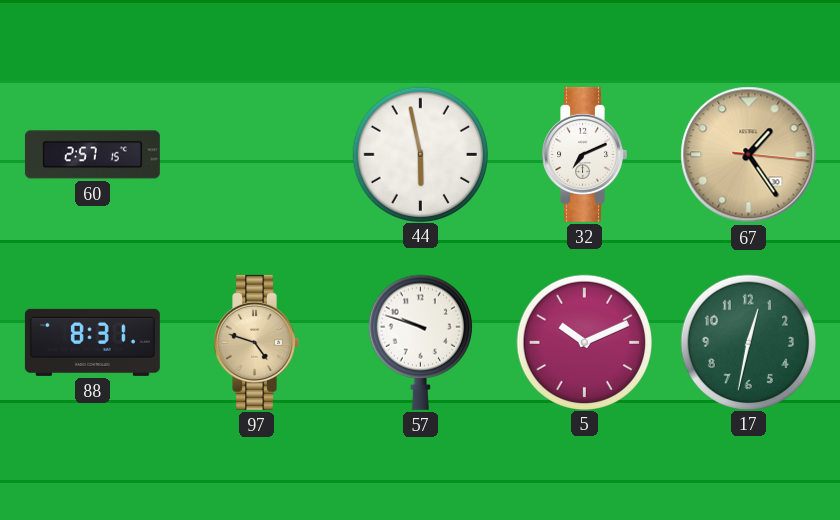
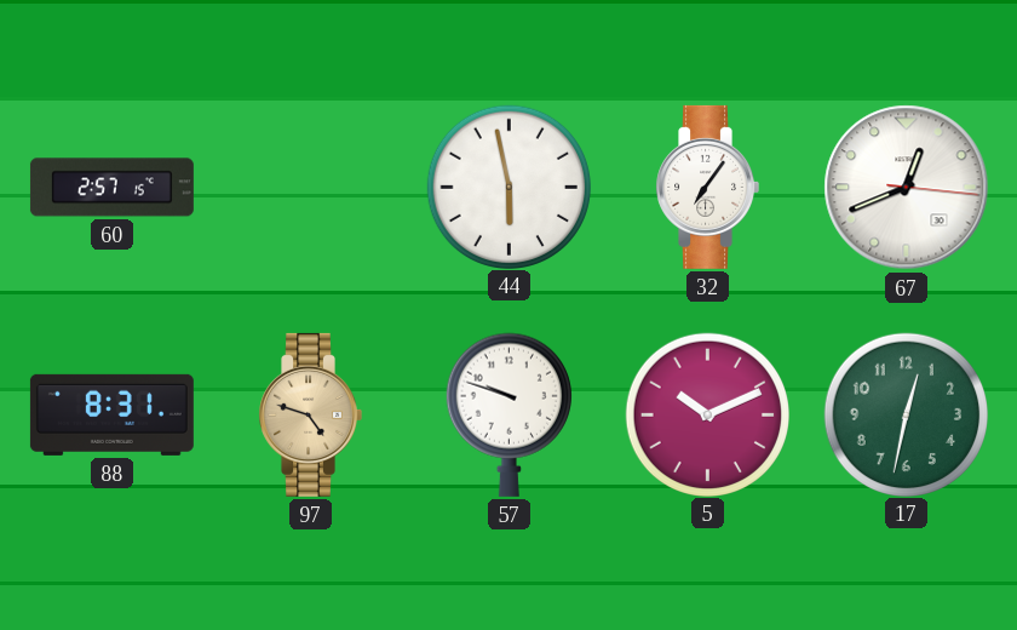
32: 7:11 -> 7:06
67: 1:24 -> 12:41
67 dial: champagne -> white
